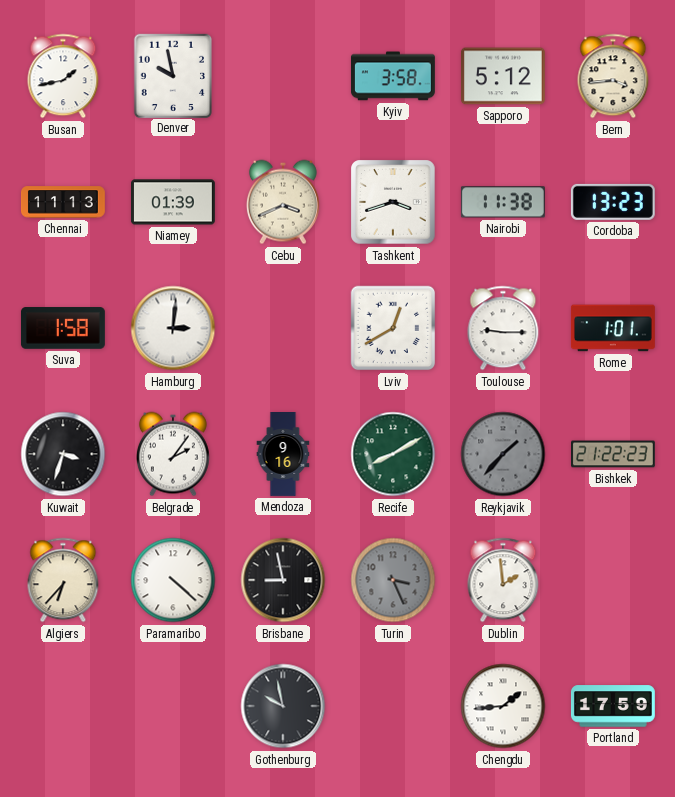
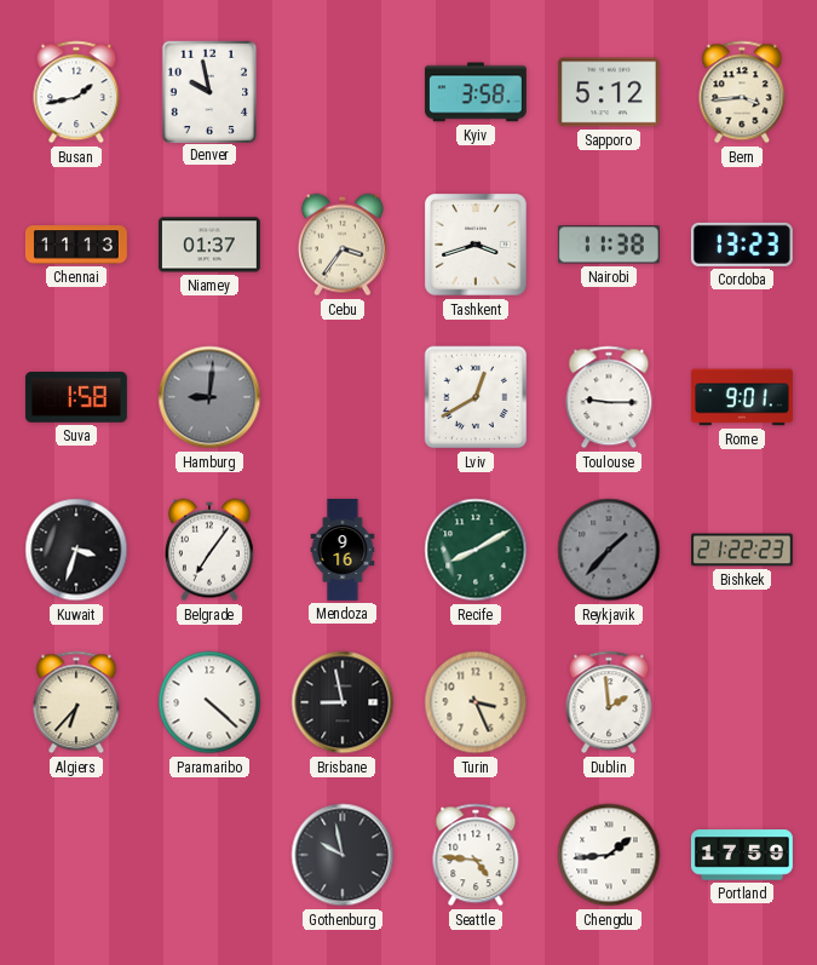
Niamey: 01:39 -> 01:37
Cebu: 3:41 -> 3:36
Hamburg: 3:01 -> 9:01
Hamburg dial: white -> grey
Rome: 1:01 -> 9:01
Belgrade: 2:06 -> 7:06
Turin dial: grey -> cream
Seattle: none -> 4:46
